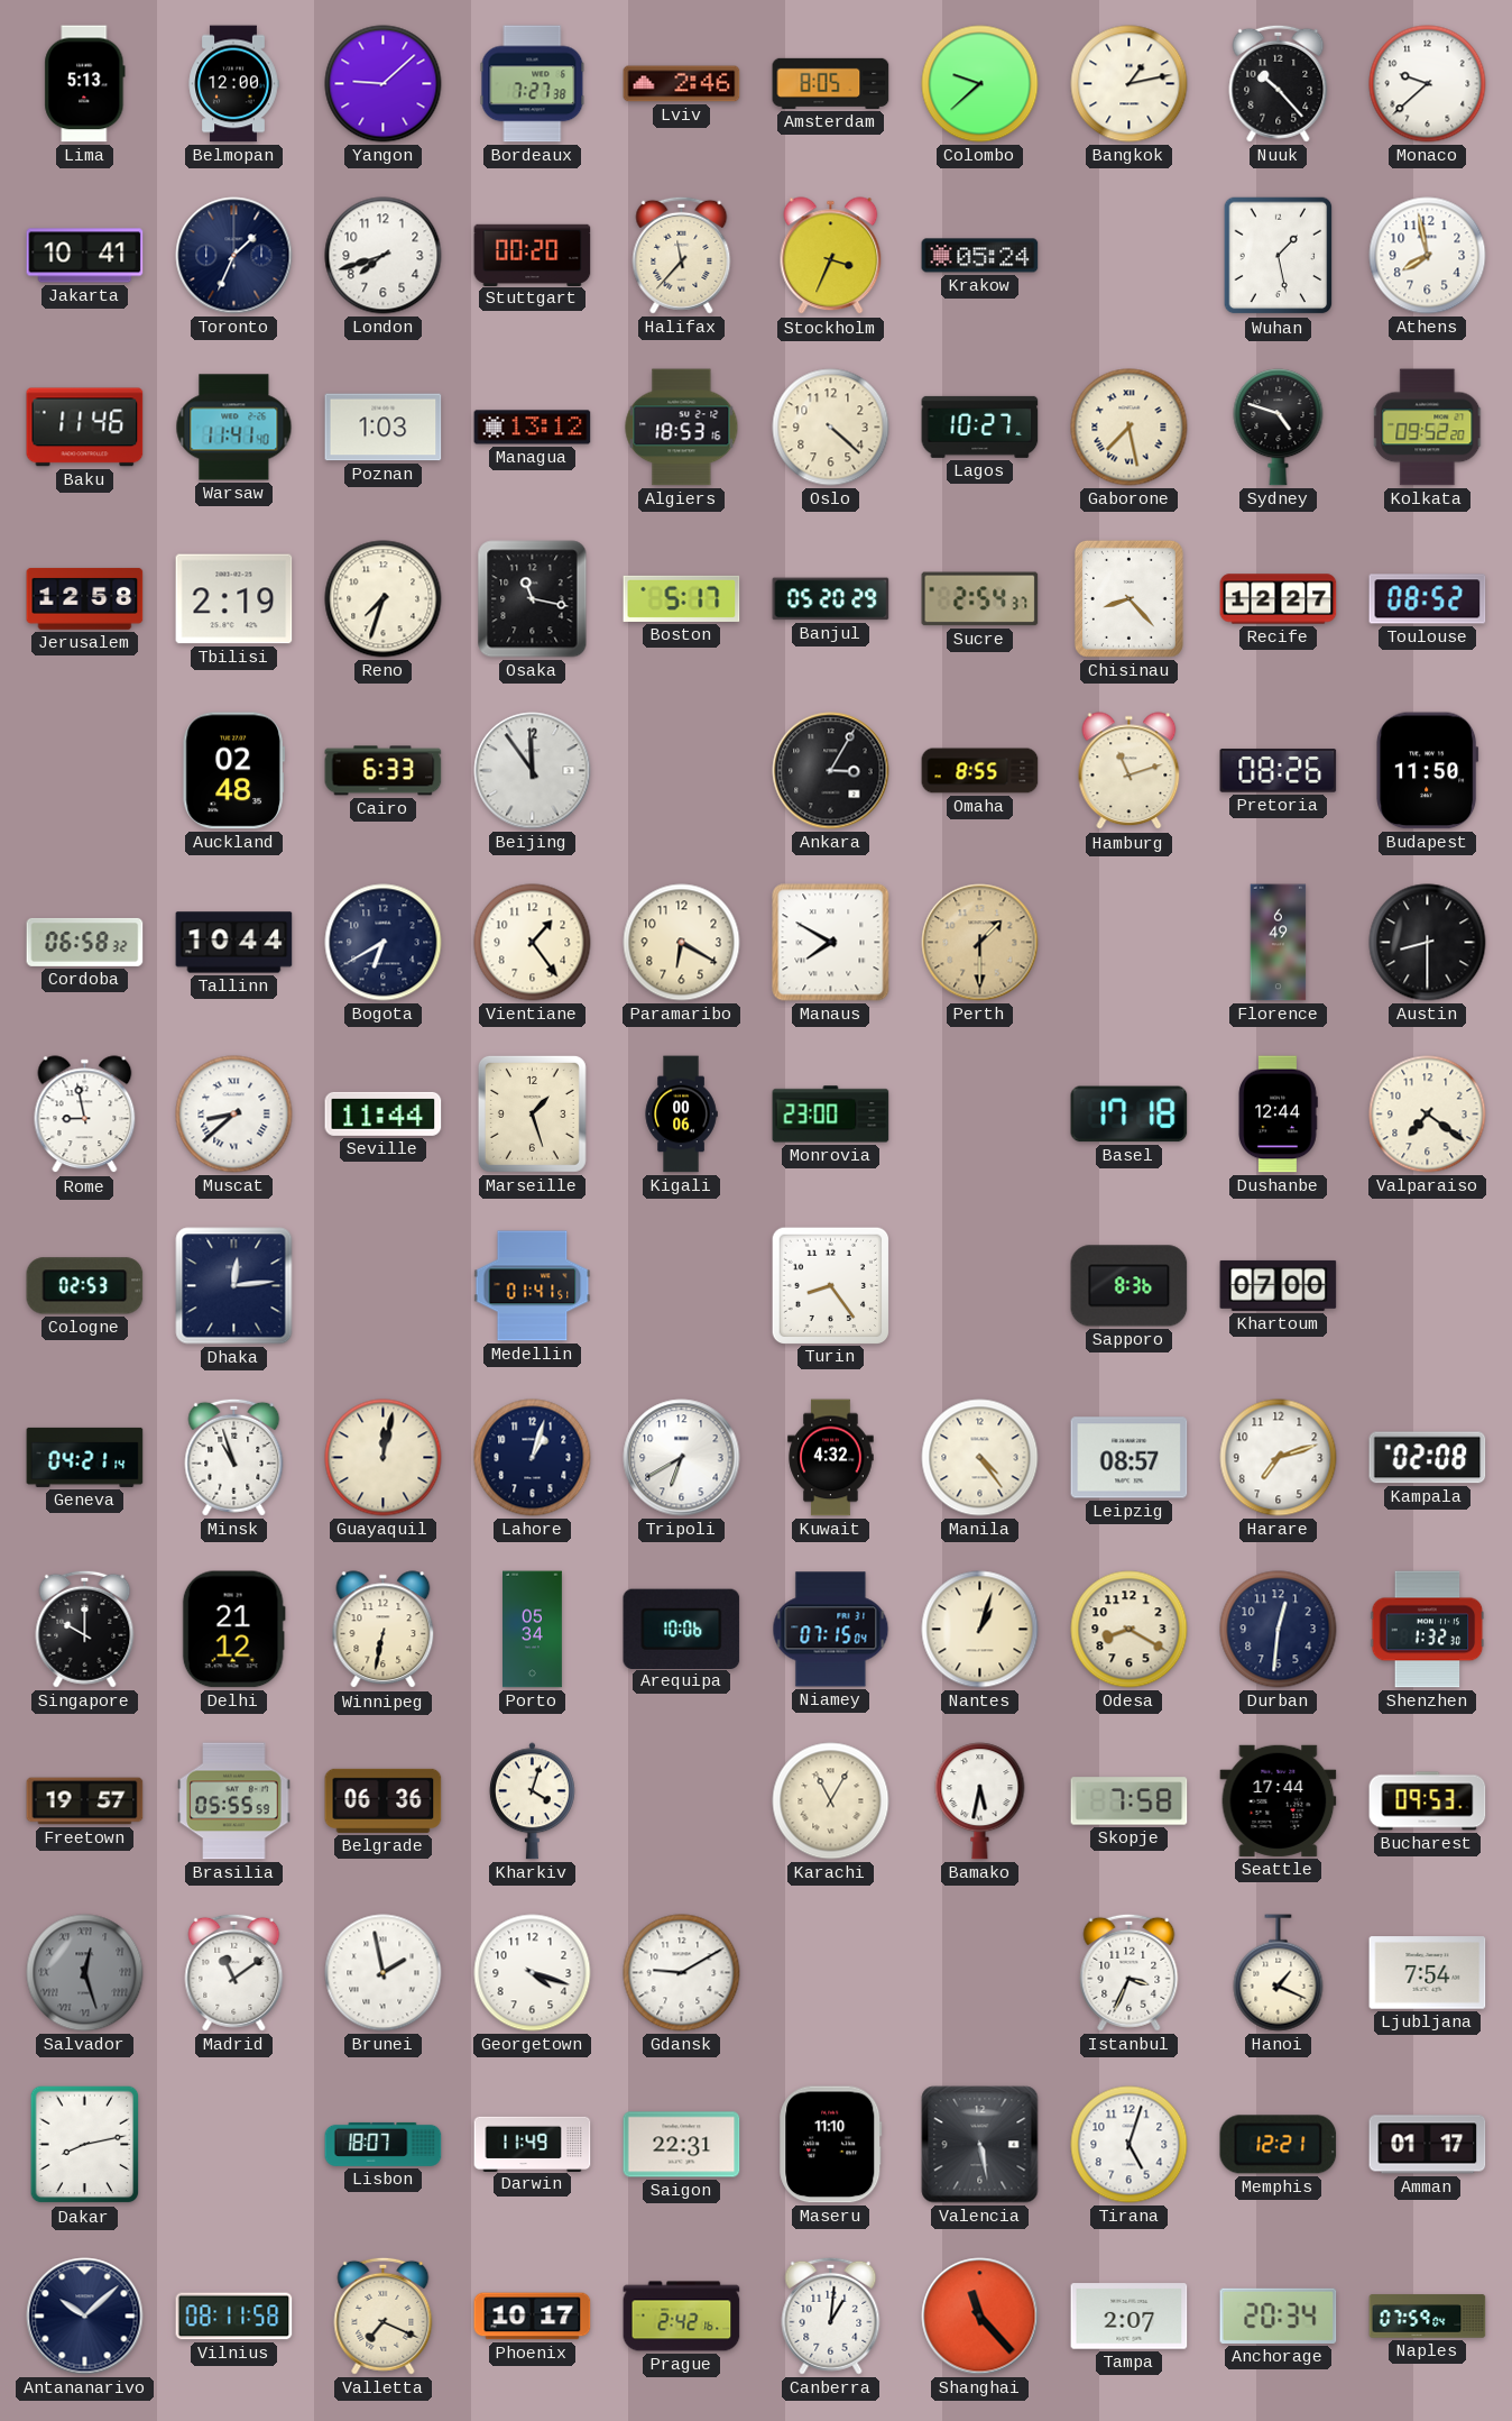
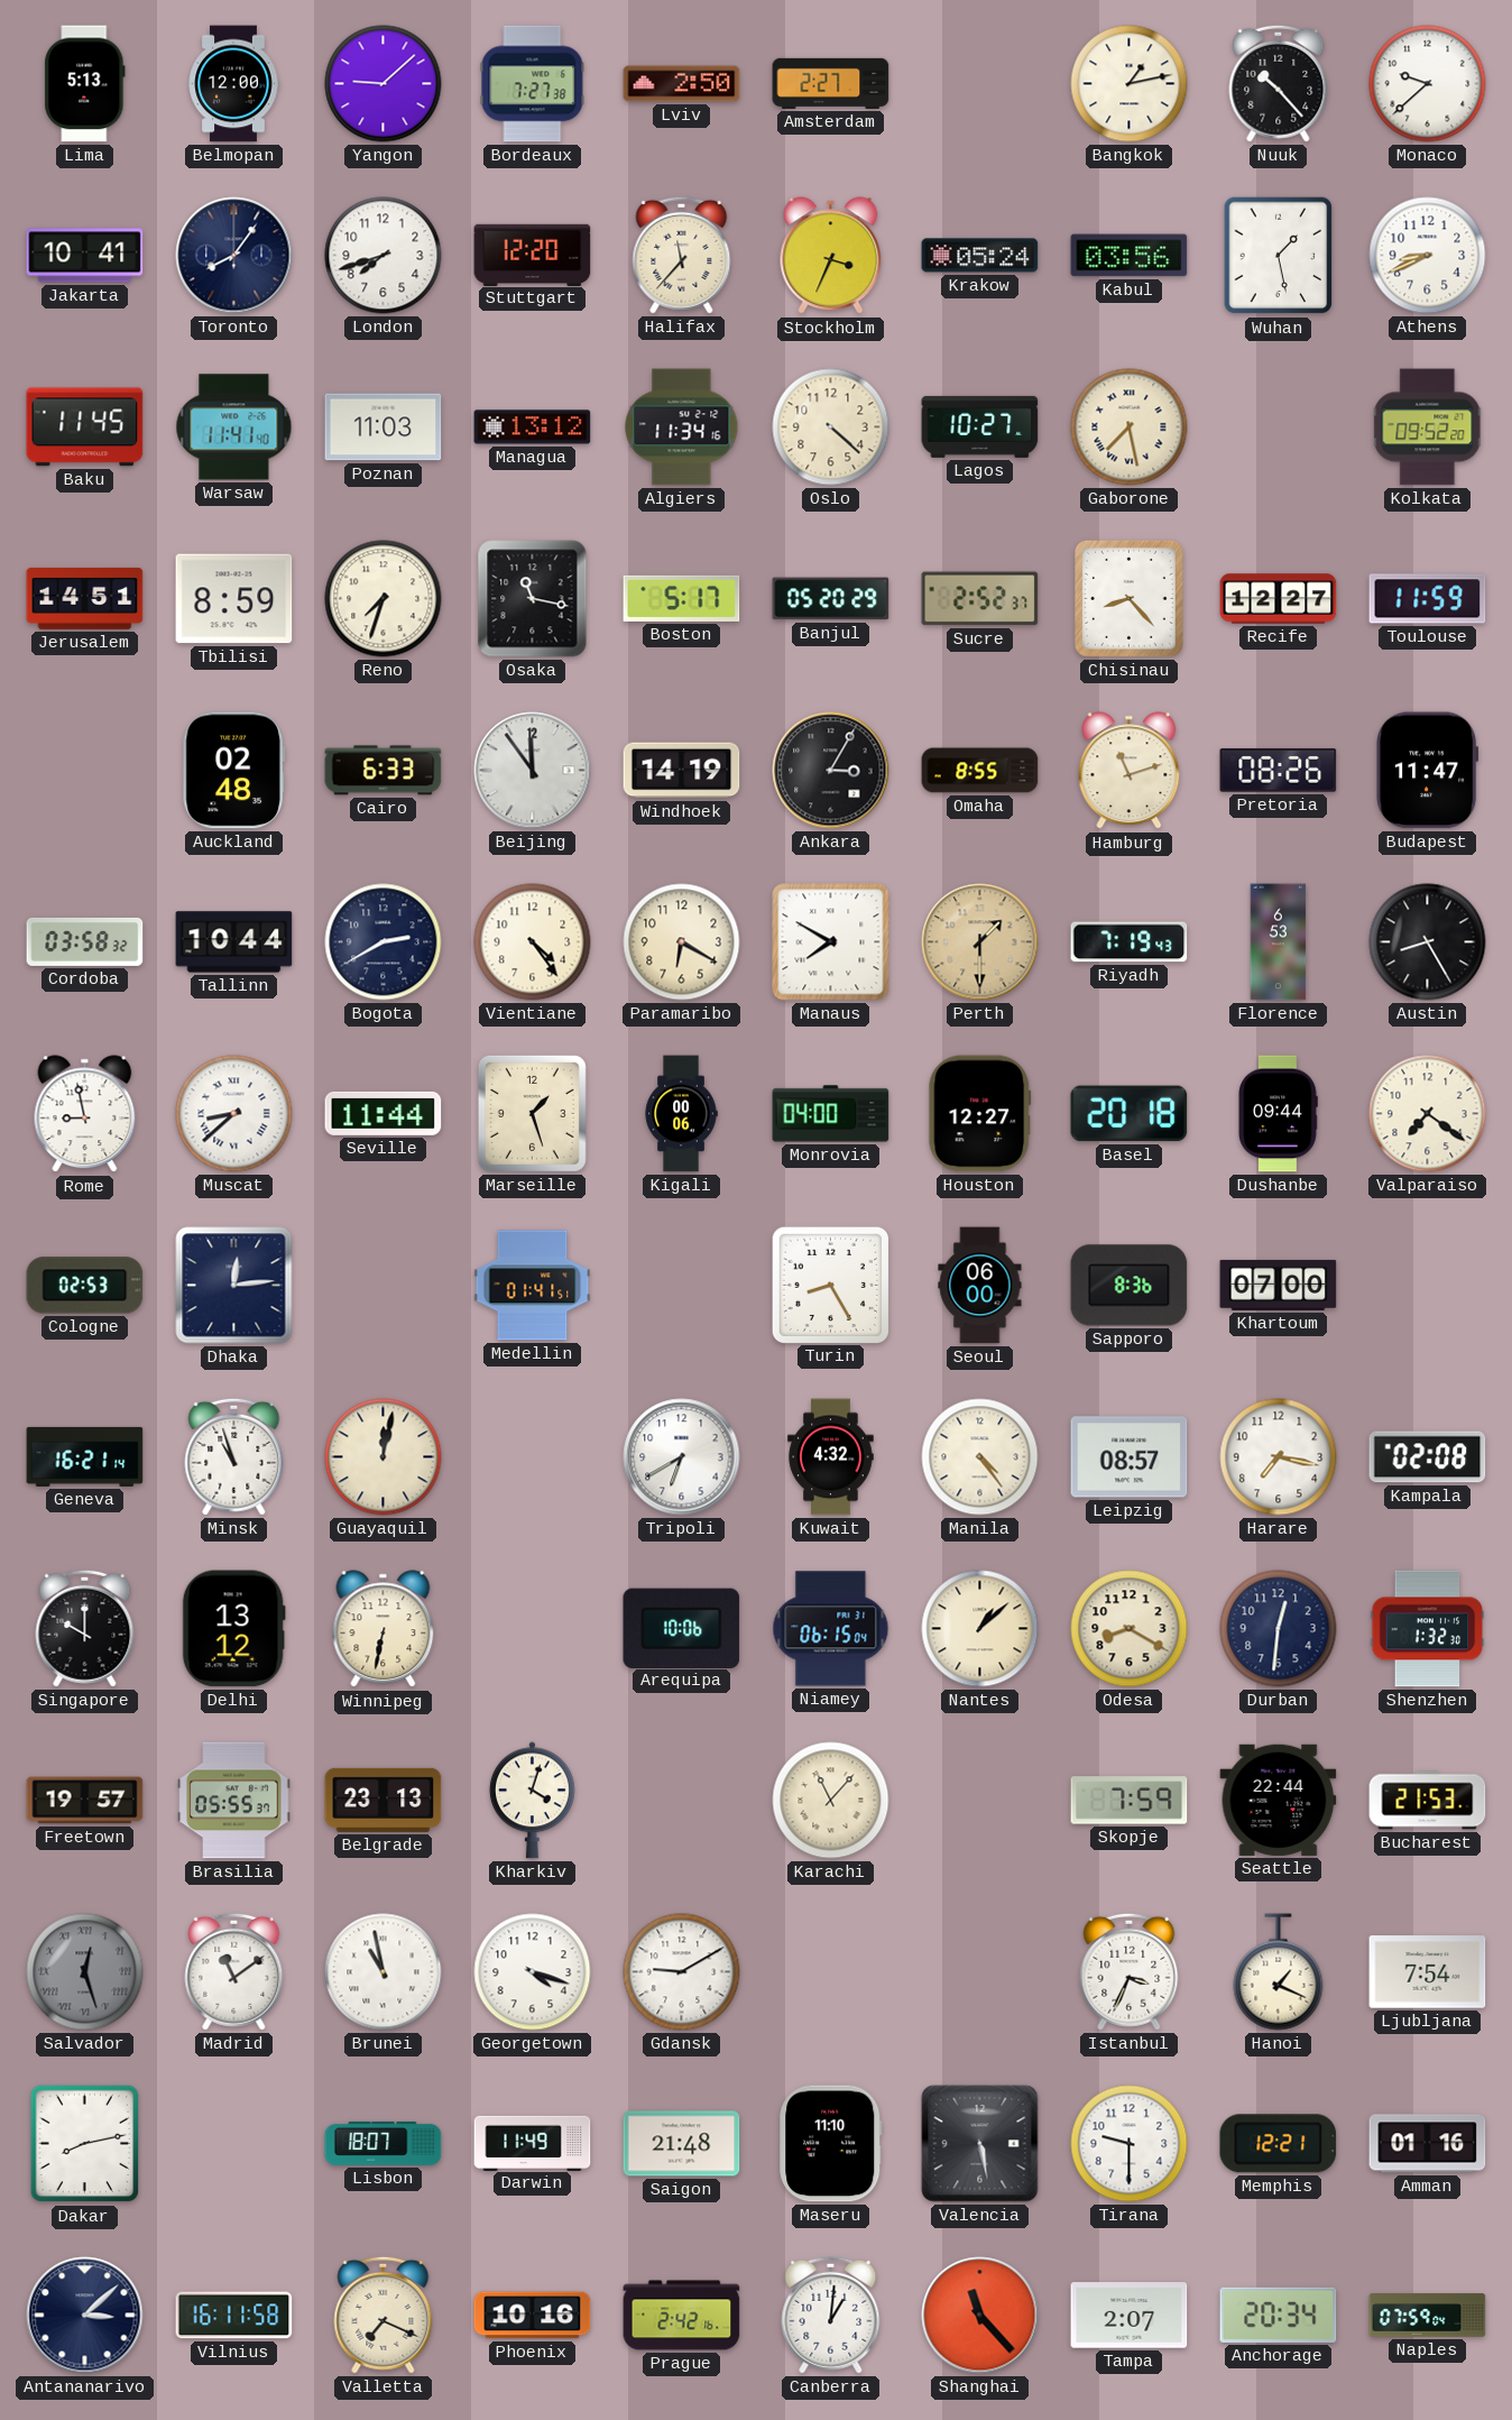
Lviv: 2:46 -> 2:50
Amsterdam: 8:05 -> 2:27
Colombo: 9:38 -> none
Toronto: 1:34 -> 8:06
Stuttgart: 00:20 -> 12:20
Kabul: none -> 03:56
Athens: 7:58 -> 8:41
Baku: 11:46 -> 11:45
Poznan: 1:03 -> 11:03
Algiers: 18:53 -> 11:34
Sydney: 4:48 -> none
Jerusalem: 12:58 -> 14:51
Tbilisi: 2:19 -> 8:59
Sucre: 2:54 -> 2:52
Toulouse: 08:52 -> 11:59
Windhoek: none -> 14:19
Budapest: 11:50 -> 11:47
Cordoba: 06:58 -> 03:58
Bogota: 6:40 -> 2:40
Vientiane: 1:24 -> 4:24
Riyadh: none -> 7:19
Florence: 6:49 -> 6:53
Austin: 8:30 -> 8:25
Monrovia: 23:00 -> 04:00
Houston: none -> 12:27
Basel: 17:18 -> 20:18
Dushanbe: 12:44 -> 09:44
Turin: 8:24 -> 8:25
Seoul: none -> 06:00
Geneva: 04:21 -> 16:21
Lahore: 1:03 -> none
Harare: 7:12 -> 7:17
Delhi: 21:12 -> 13:12
Porto: 05:34 -> none
Niamey: 07:15 -> 06:15
Nantes: 1:03 -> 1:08
Brasilia: 05:55:59 -> 05:55:37
Belgrade: 06:36 -> 23:13
Karachi: 11:05 -> 11:07
Bamako: 5:32 -> none
Skopje: 7:58 -> 7:59
Seattle: 17:44 -> 22:44
Bucharest: 09:53 -> 21:53
Brunei: 1:58 -> 10:58
Saigon: 22:31 -> 21:48
Tirana: 5:03 -> 9:30
Amman: 01:17 -> 01:16
Antananarivo: 10:08 -> 3:08
Vilnius: 08:11 -> 16:11
Phoenix: 10:17 -> 10:16
